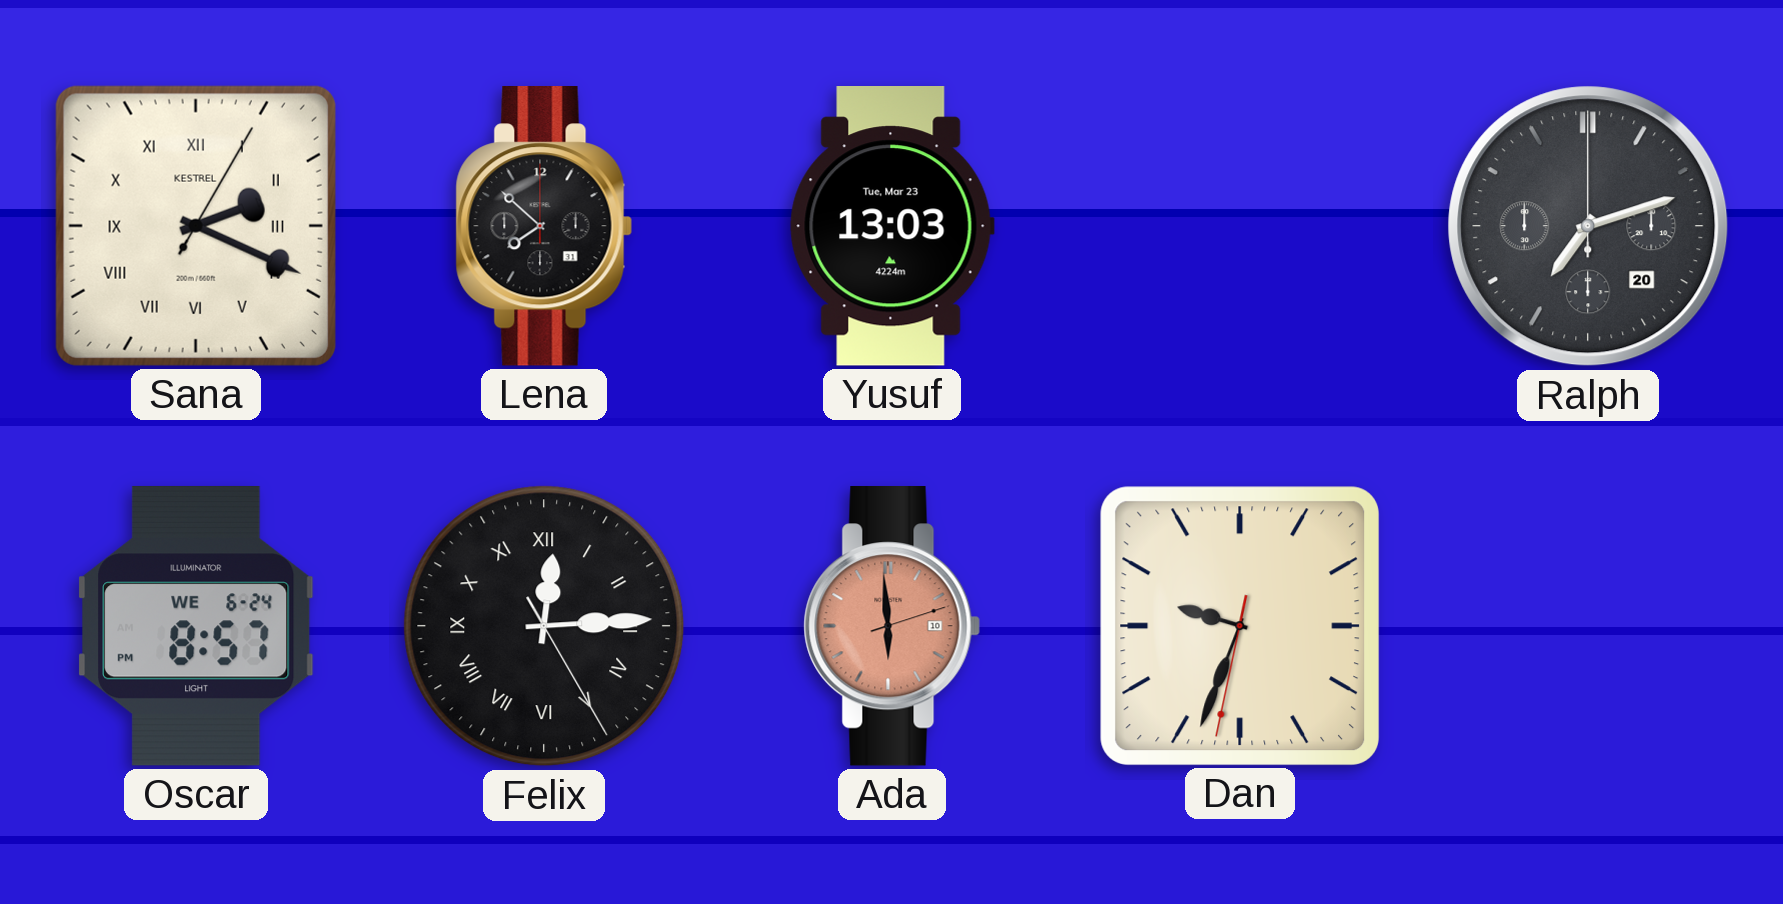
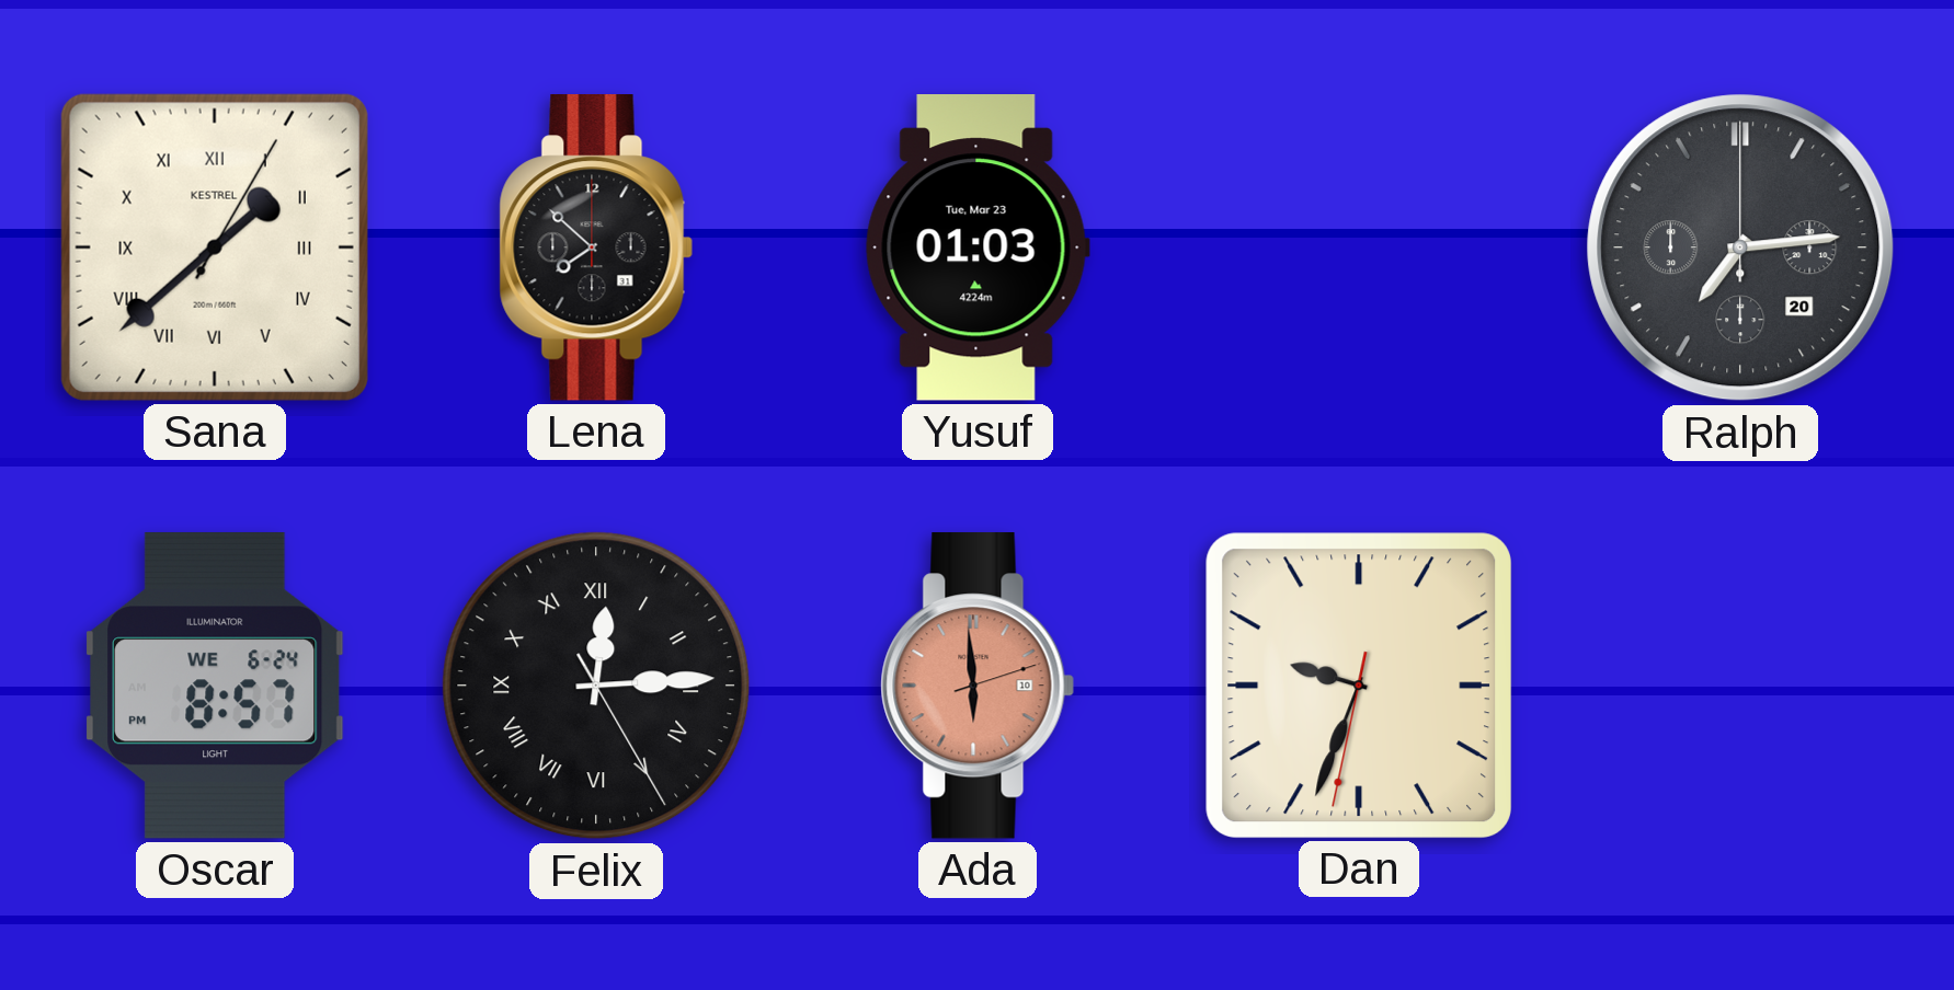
Sana: 2:19 -> 1:38
Yusuf: 13:03 -> 01:03
Ralph: 7:12 -> 7:14
